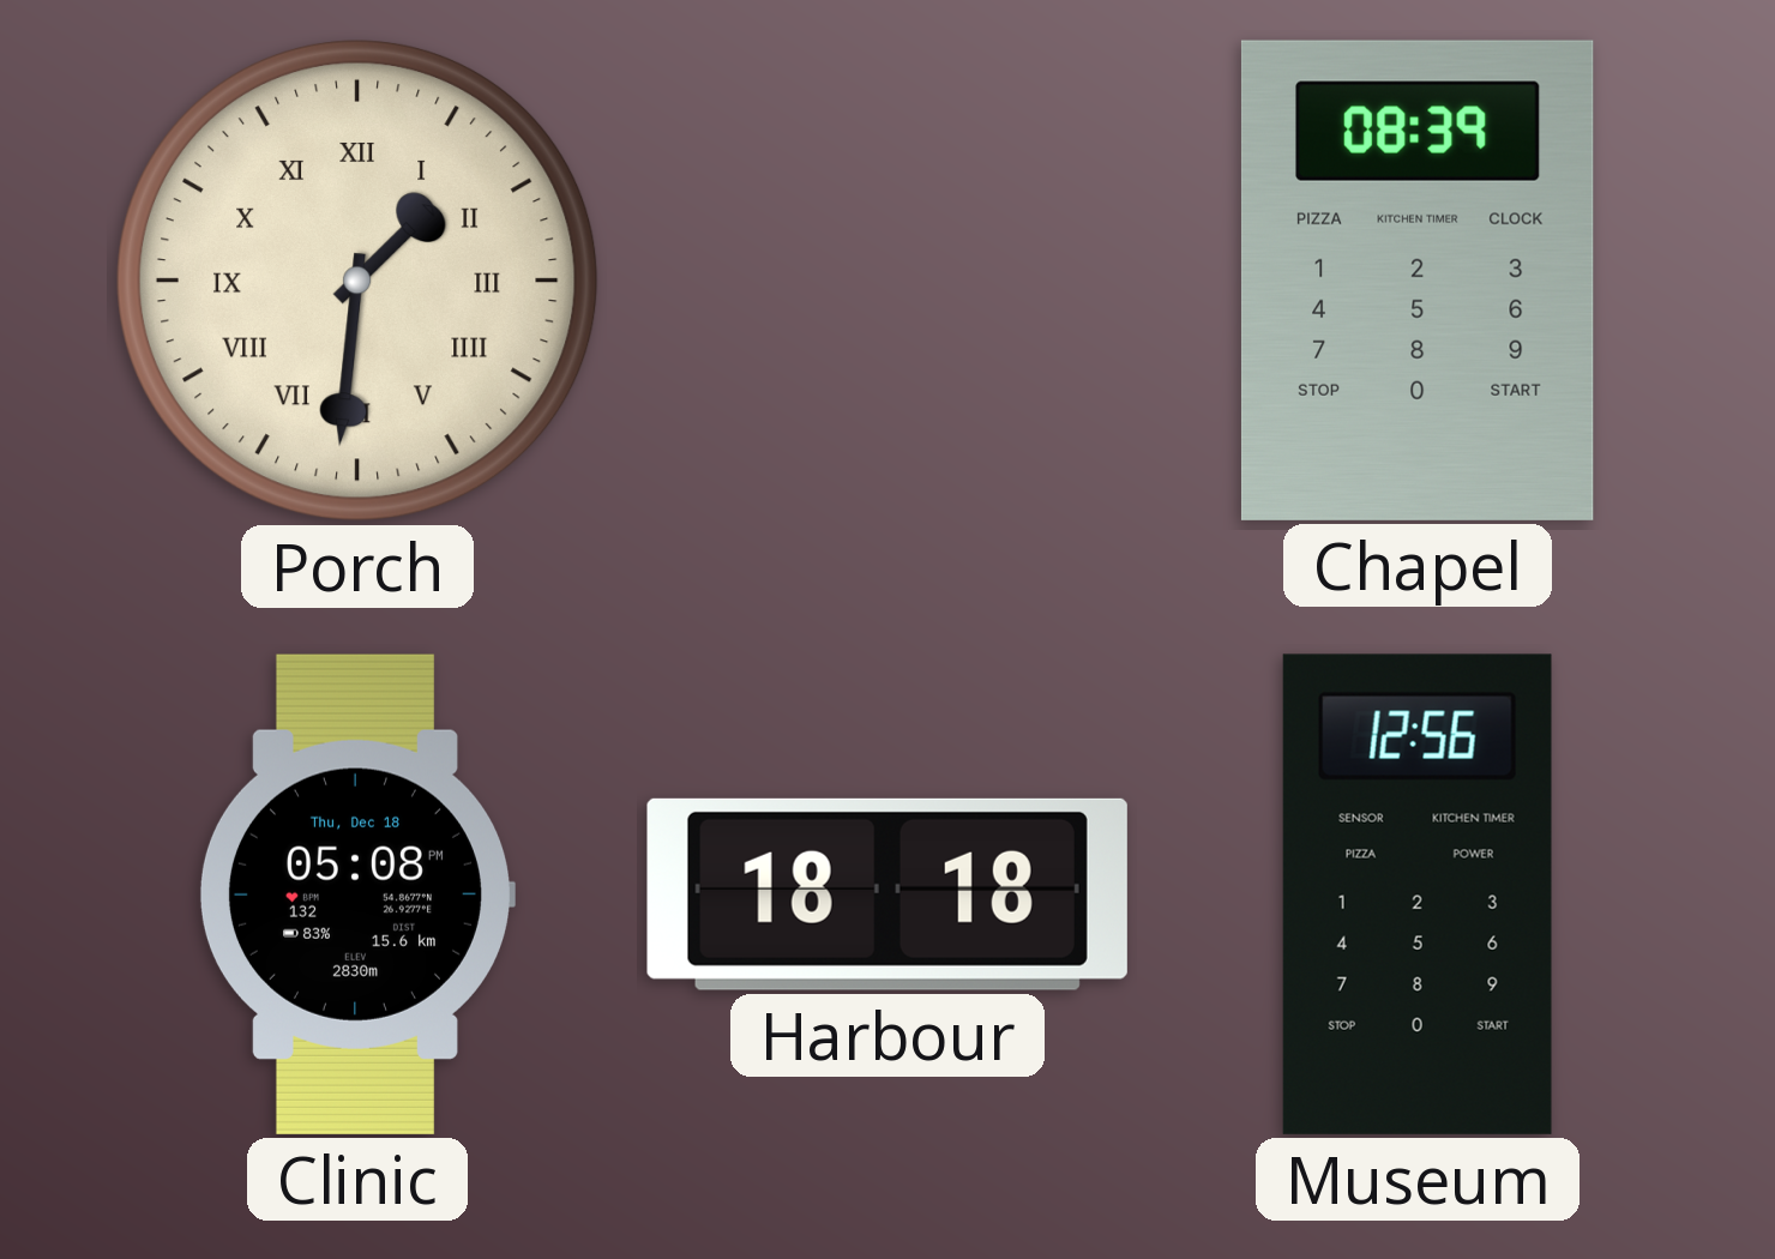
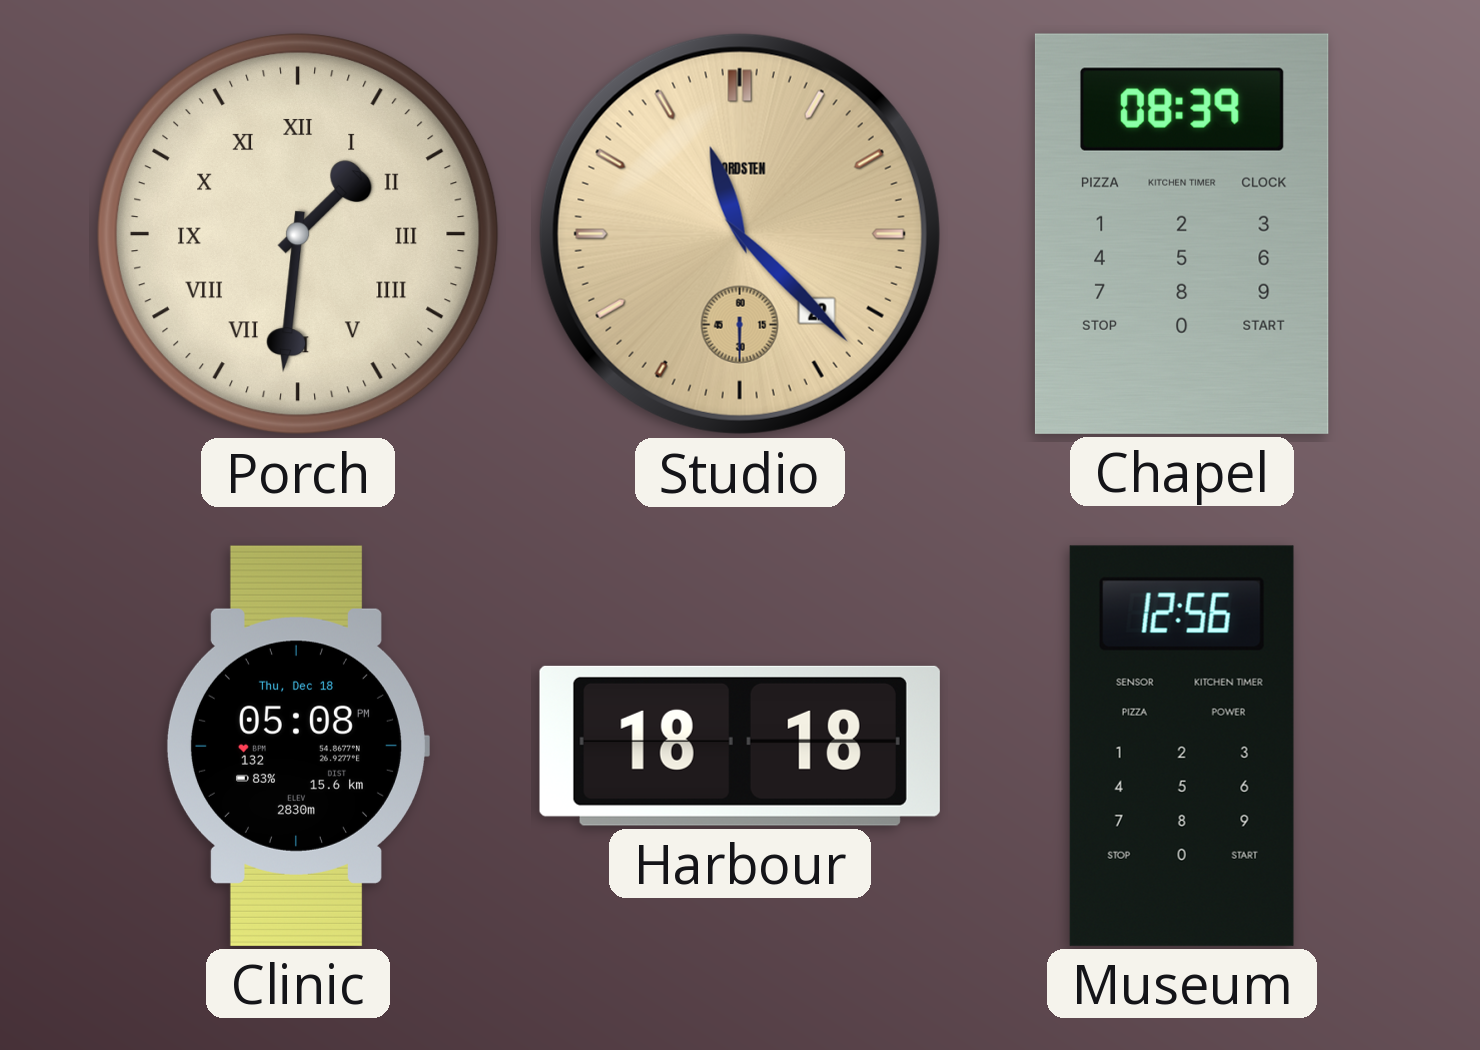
Studio: none -> 11:22
